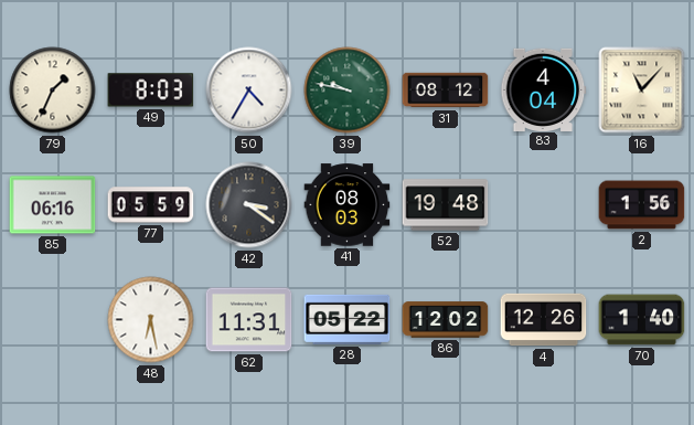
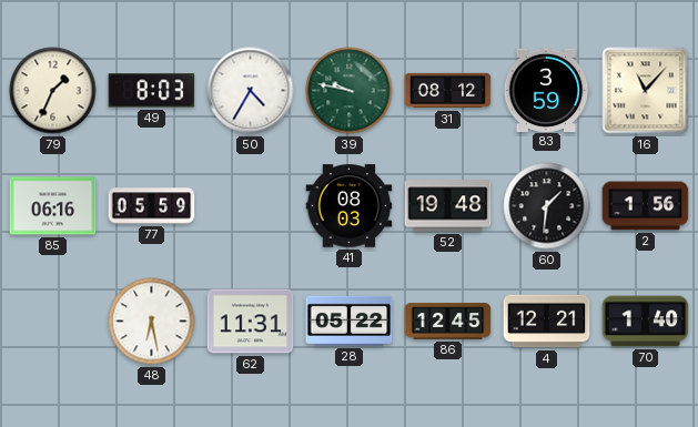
83: 4:04 -> 3:59
42: 3:21 -> none
60: none -> 1:31
86: 12:02 -> 12:45
4: 12:26 -> 12:21
